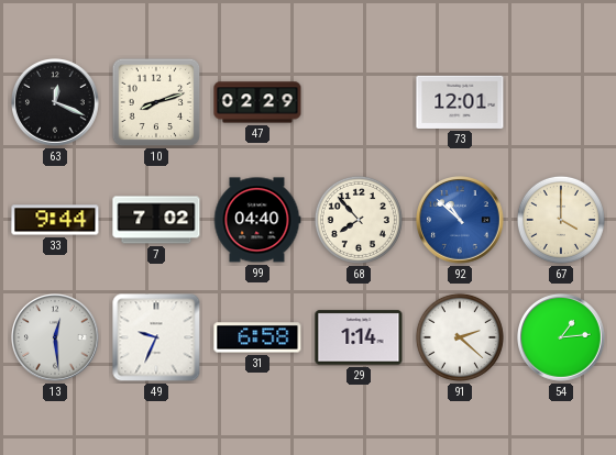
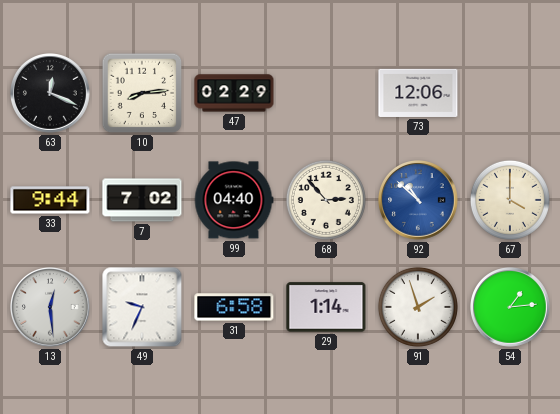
10: 8:12 -> 8:14
73: 12:01 -> 12:06
68: 7:53 -> 2:53
91: 2:22 -> 1:57
